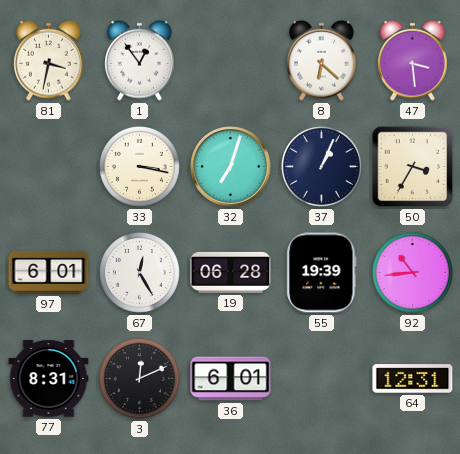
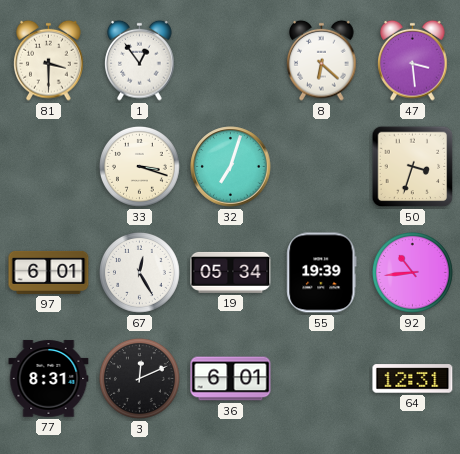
81: 3:32 -> 3:30
33: 3:17 -> 3:18
37: 1:04 -> none
50: 3:35 -> 3:33
19: 06:28 -> 05:34
